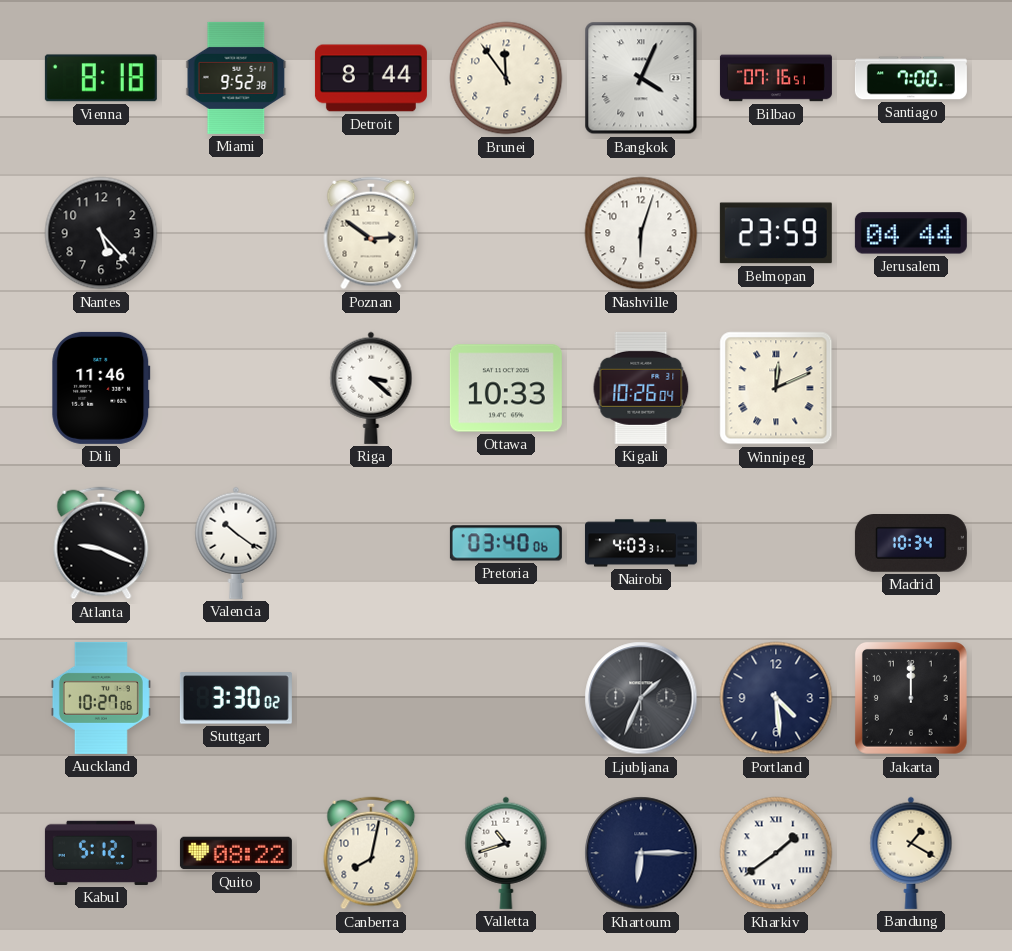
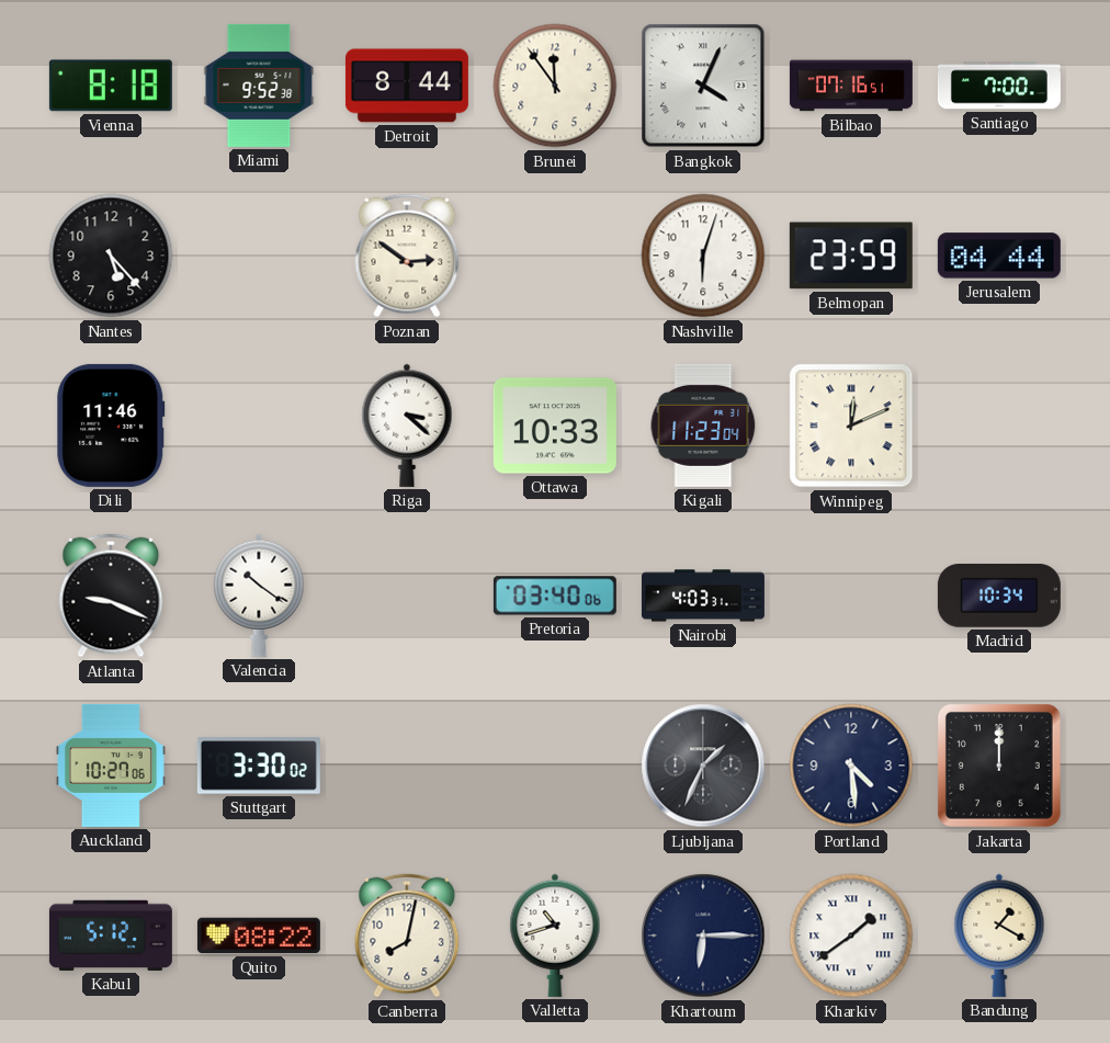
Kigali: 10:26 -> 11:23
